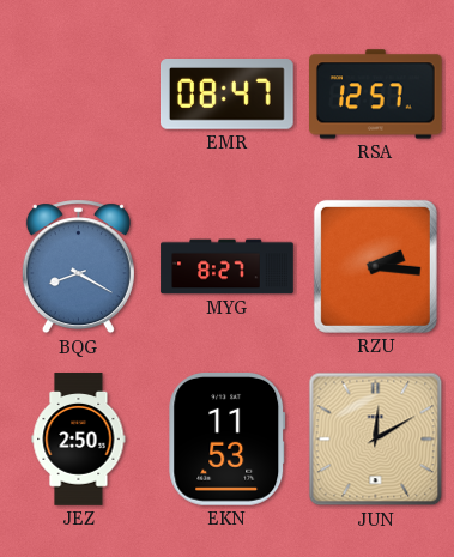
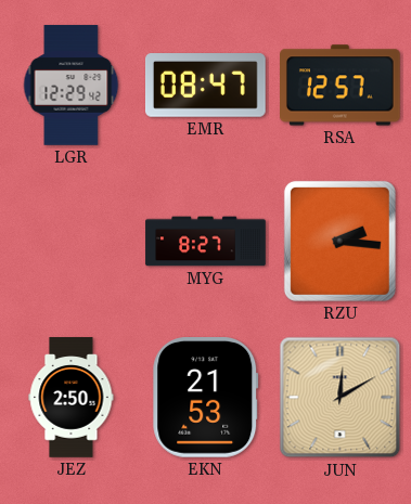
LGR: none -> 12:29
BQG: 8:20 -> none
EKN: 11:53 -> 21:53
